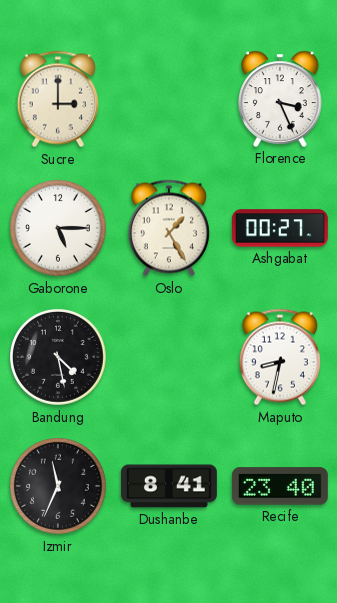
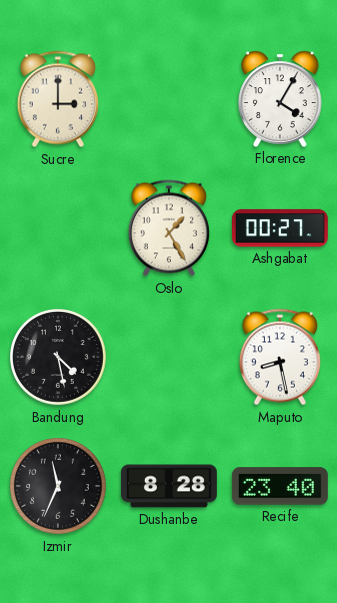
Florence: 3:26 -> 4:05
Gaborone: 5:15 -> none
Maputo: 8:32 -> 8:28
Dushanbe: 8:41 -> 8:28
